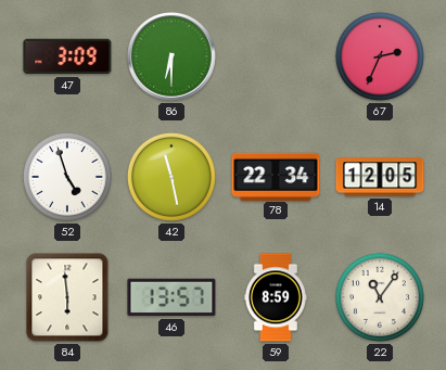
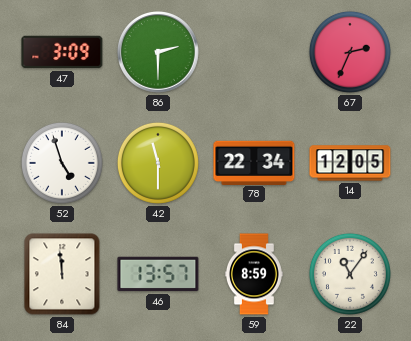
86: 6:30 -> 2:30
42: 11:28 -> 11:30
84: 5:59 -> 11:59
